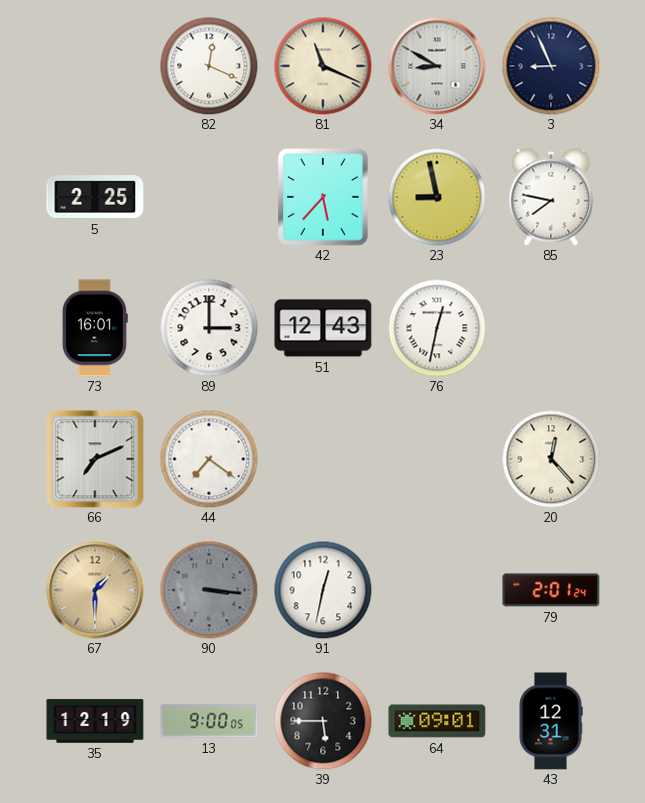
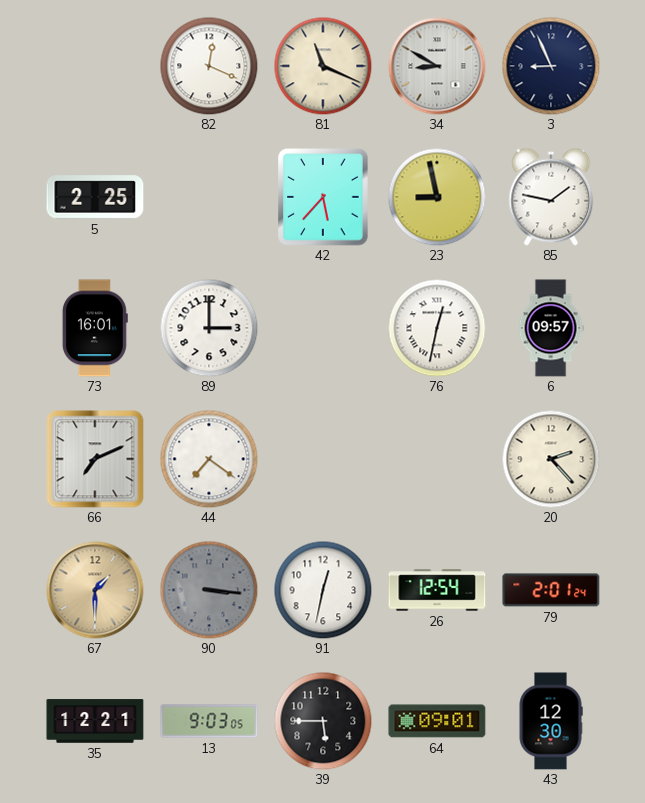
85: 7:47 -> 1:47
51: 12:43 -> none
6: none -> 09:57
20: 12:23 -> 2:23
26: none -> 12:54
35: 12:19 -> 12:21
13: 9:00 -> 9:03
43: 12:31 -> 12:30
